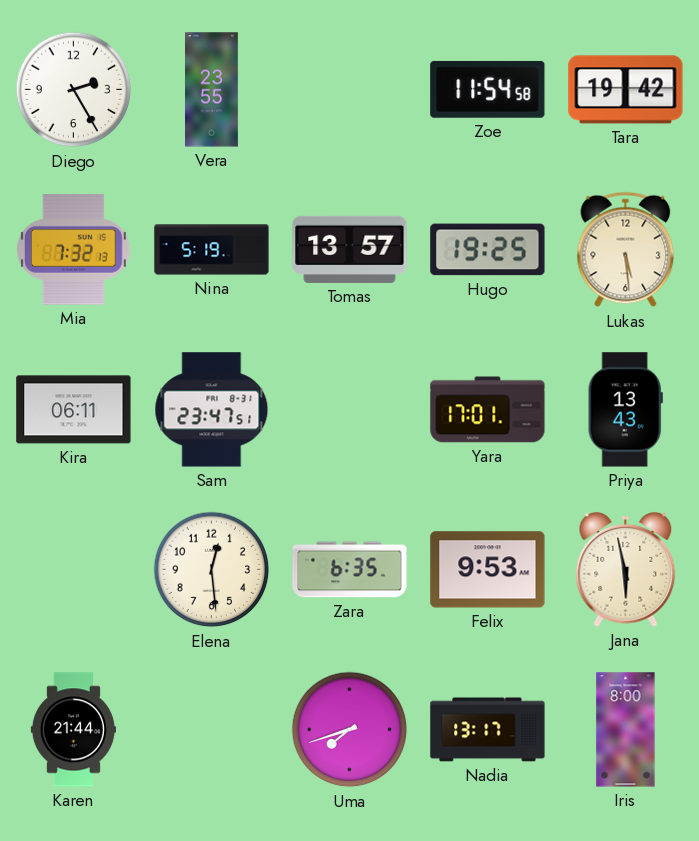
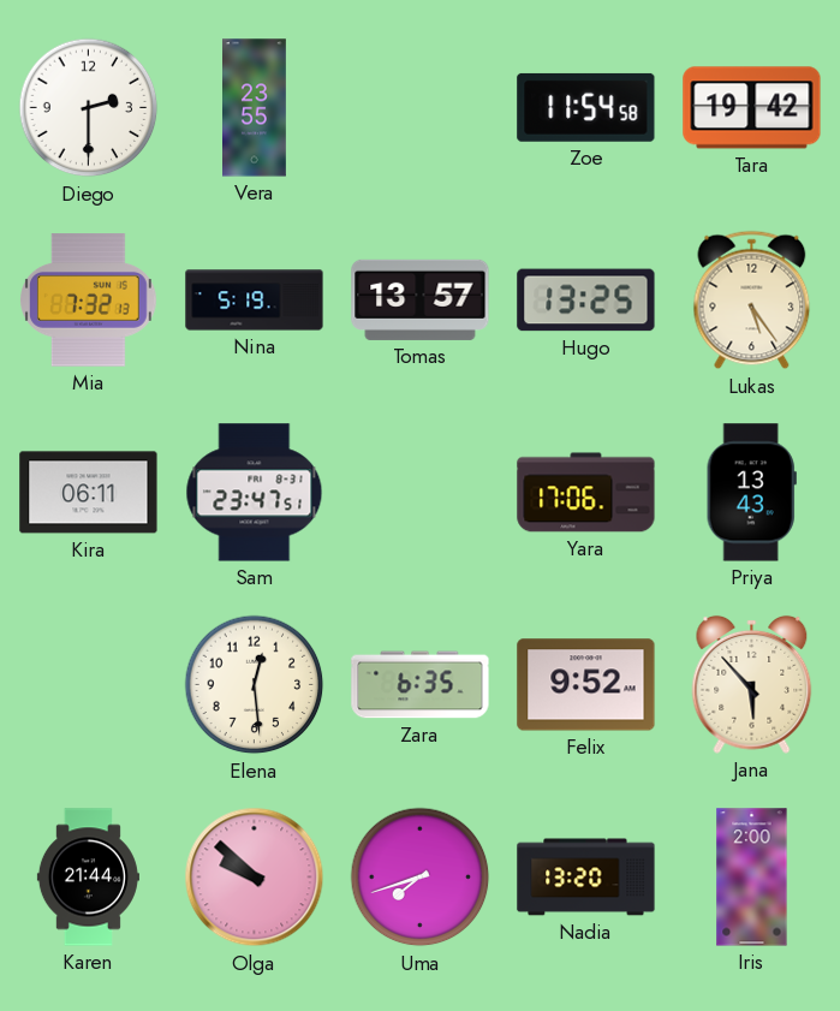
Diego: 2:25 -> 2:30
Hugo: 19:25 -> 13:25
Lukas: 5:29 -> 5:24
Yara: 17:01 -> 17:06
Felix: 9:53 -> 9:52
Jana: 5:58 -> 5:53
Olga: none -> 9:52
Nadia: 13:17 -> 13:20
Iris: 8:00 -> 2:00
